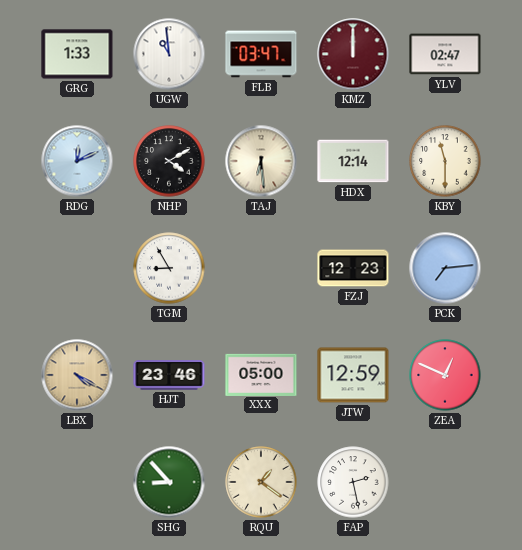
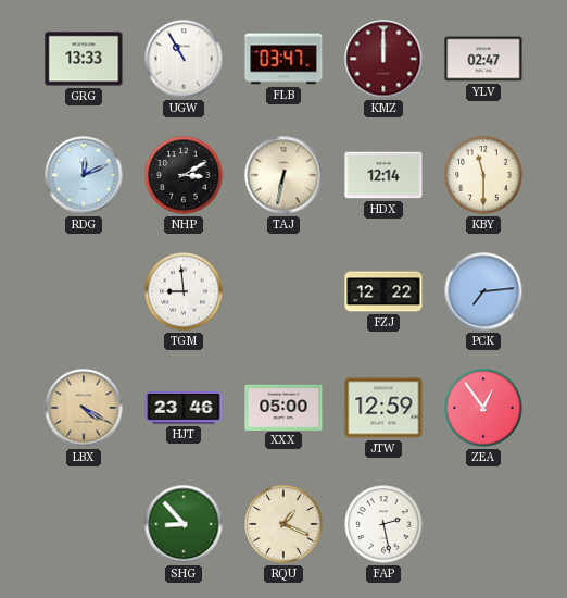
GRG: 1:33 -> 13:33
UGW: 10:59 -> 10:55
NHP: 4:10 -> 3:10
TAJ: 6:29 -> 6:32
TGM: 8:55 -> 8:59
FZJ: 12:23 -> 12:22
ZEA: 12:49 -> 12:54
RQU: 1:21 -> 1:19
